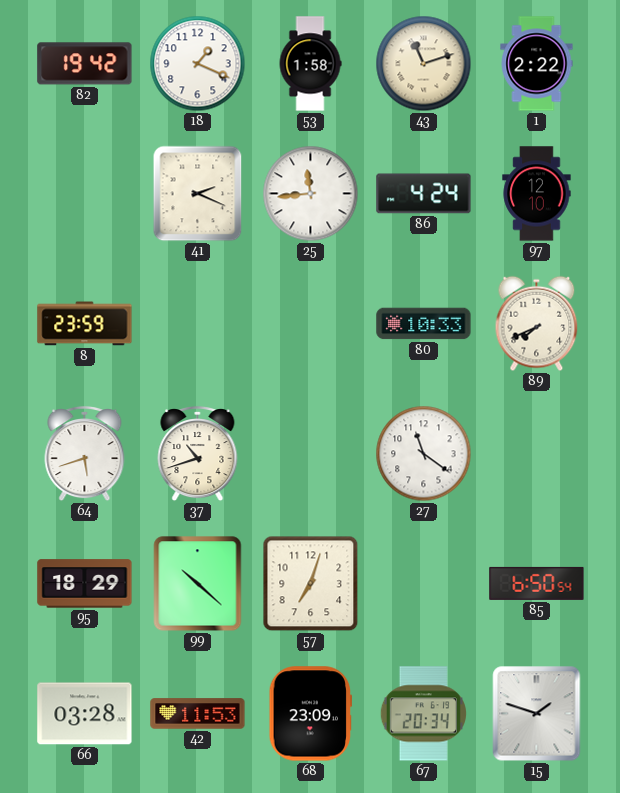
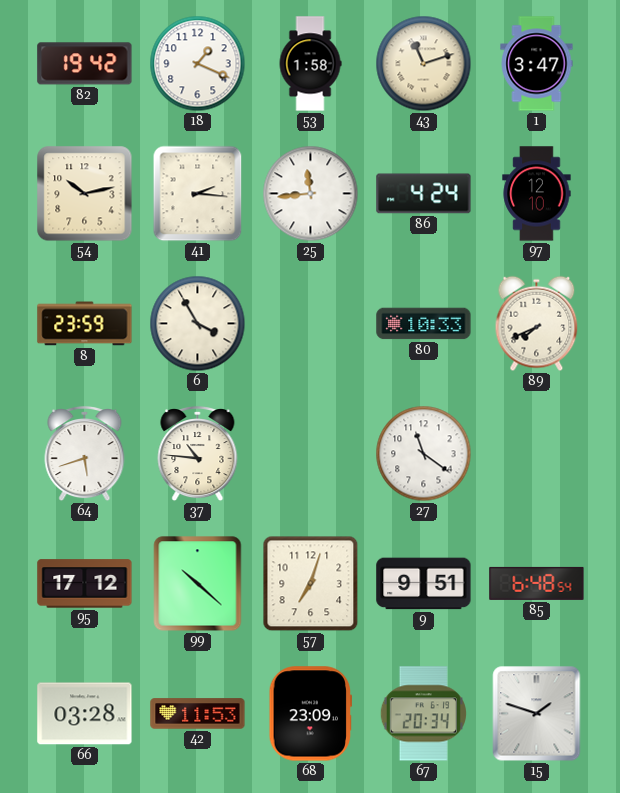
1: 2:22 -> 3:47
54: none -> 10:13
41: 2:19 -> 2:16
6: none -> 3:55
37: 10:42 -> 10:46
95: 18:29 -> 17:12
9: none -> 9:51
85: 6:50 -> 6:48
